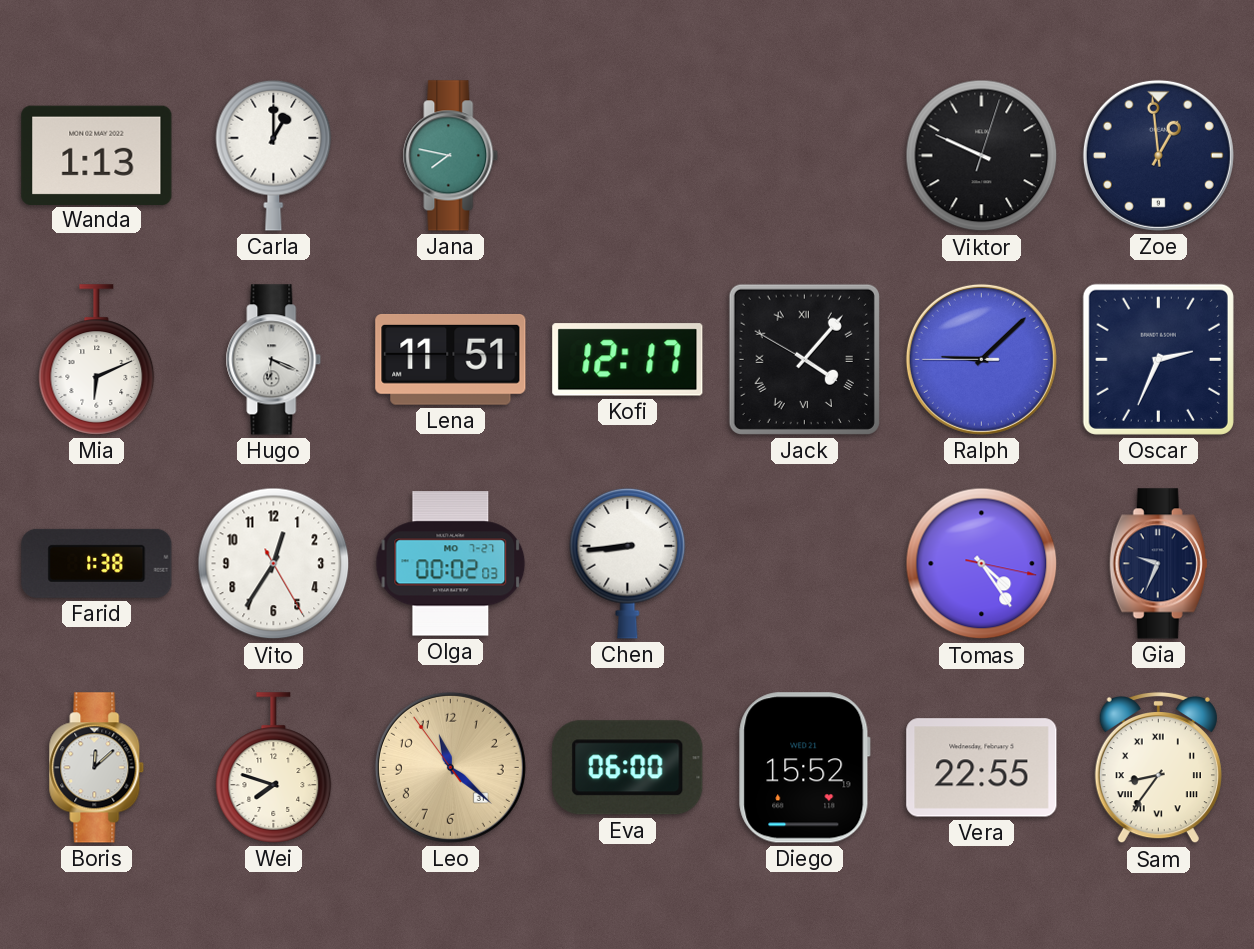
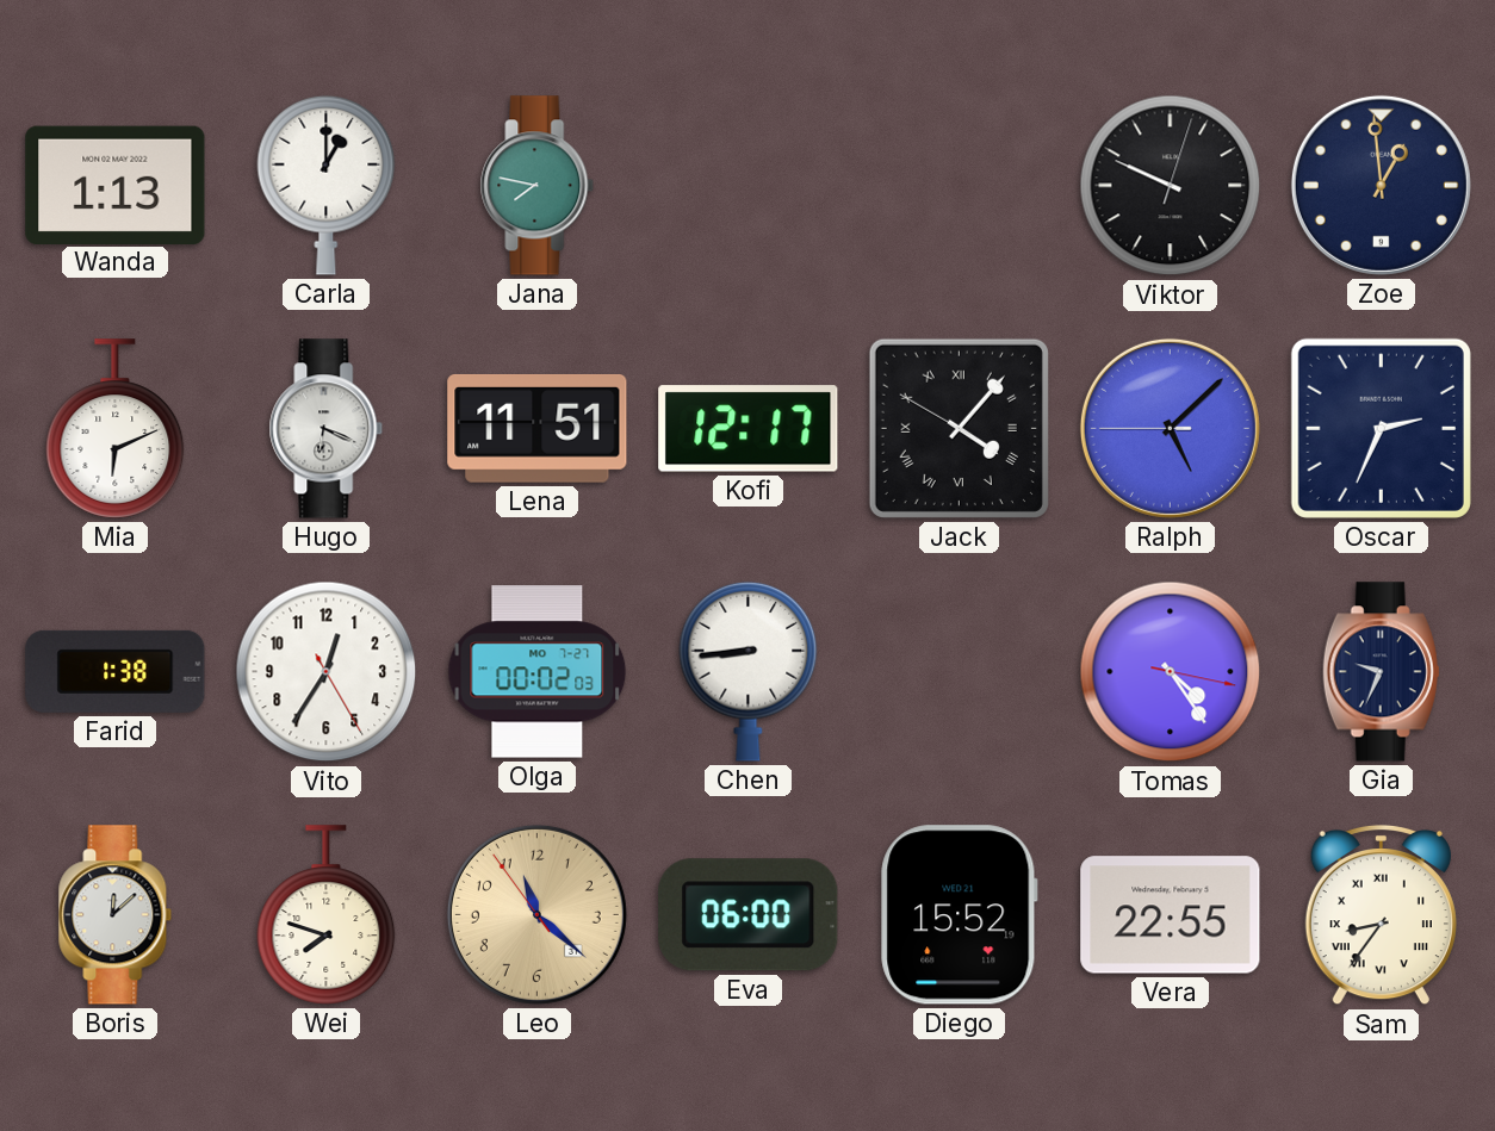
Ralph: 9:07 -> 5:07
